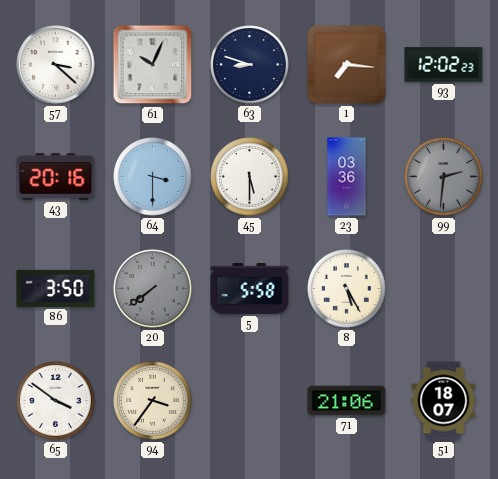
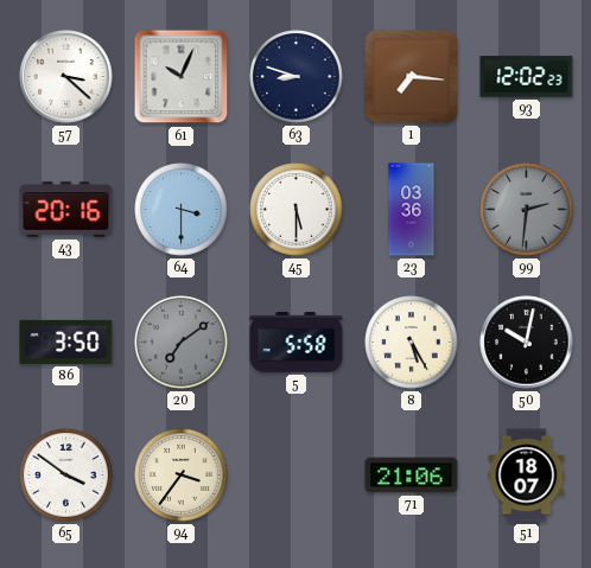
20: 7:39 -> 7:09
50: none -> 10:02
